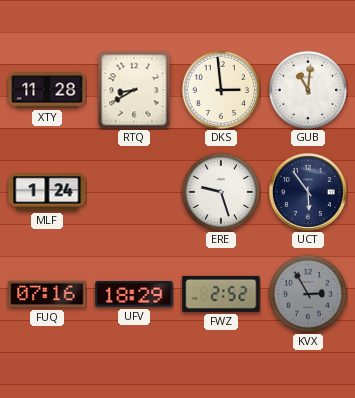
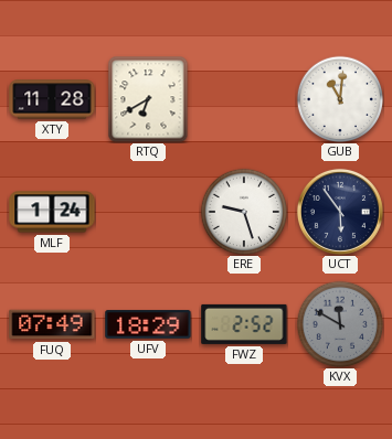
RTQ: 8:40 -> 6:40
DKS: 2:59 -> none
FUQ: 07:16 -> 07:49
KVX: 2:55 -> 11:50
